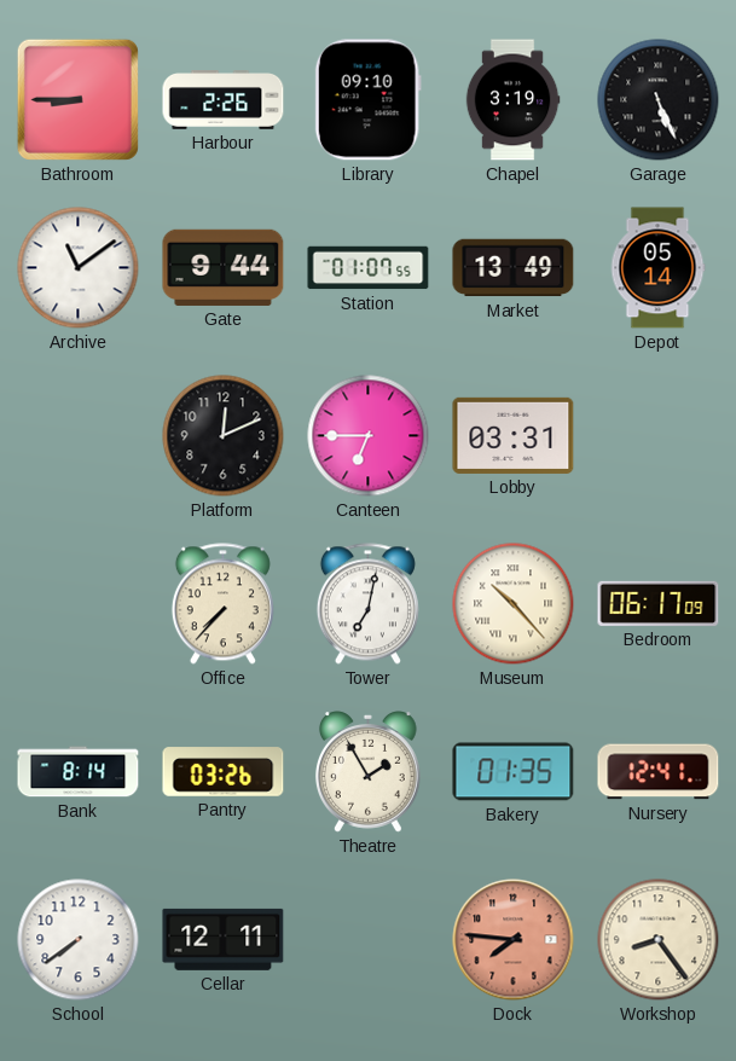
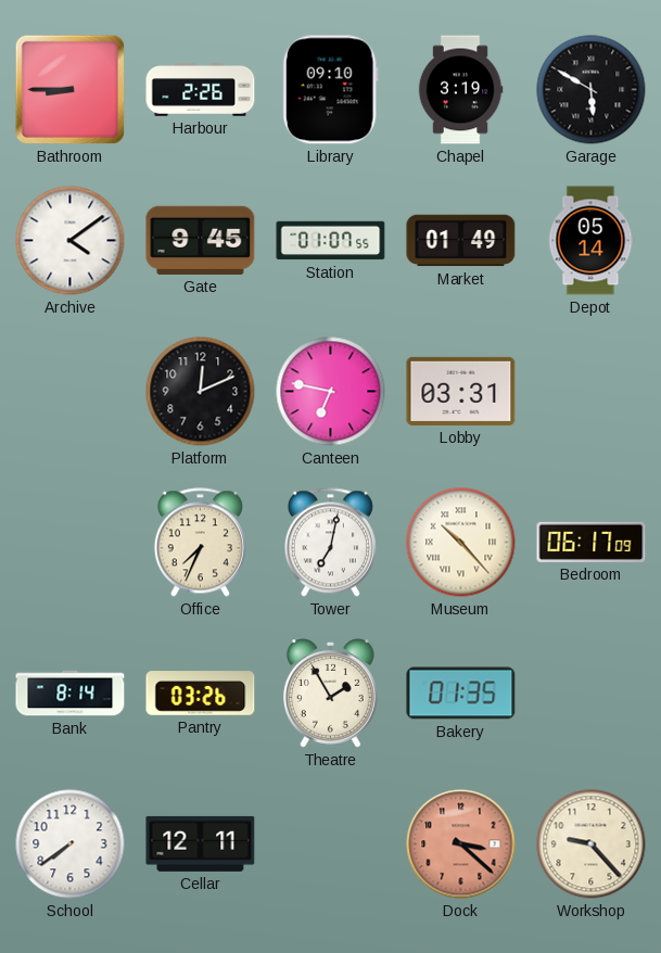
Garage: 5:26 -> 5:50
Archive: 11:09 -> 4:09
Gate: 9:44 -> 9:45
Market: 13:49 -> 01:49
Canteen: 6:45 -> 6:47
Office: 7:37 -> 7:34
Nursery: 12:41 -> none
Dock: 7:46 -> 3:22
Workshop: 8:24 -> 9:23
